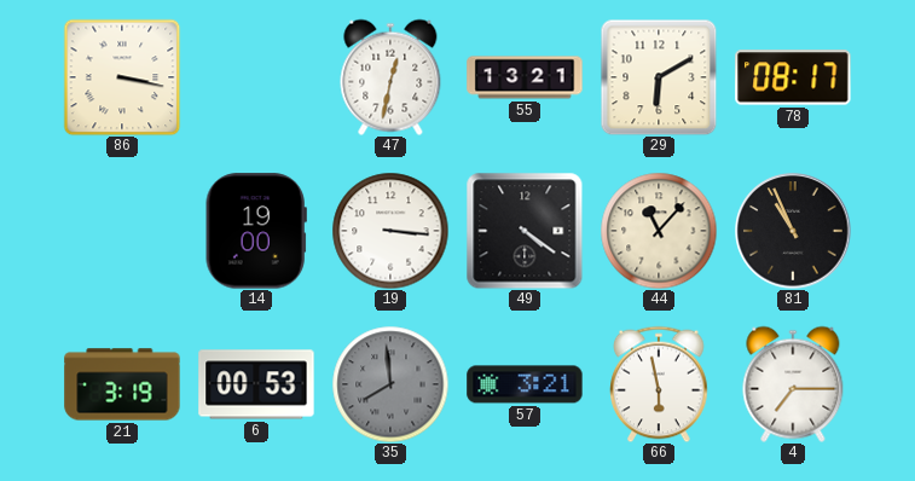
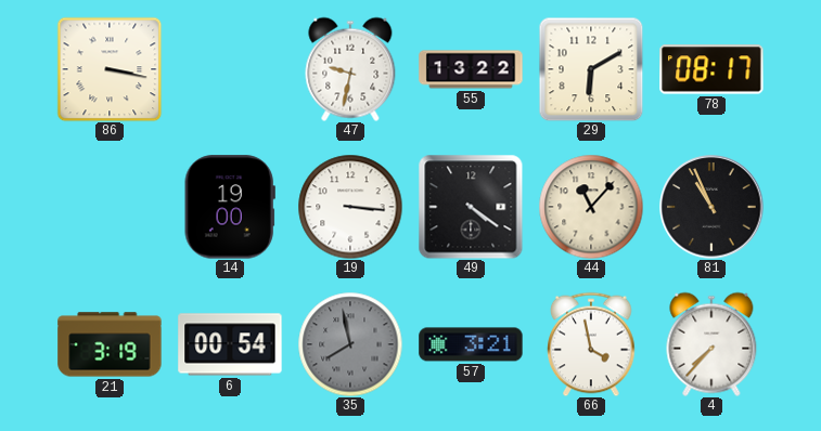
47: 12:32 -> 9:32
55: 13:21 -> 13:22
6: 00:53 -> 00:54
35: 7:59 -> 7:58
66: 5:58 -> 3:58
4: 7:15 -> 7:37
